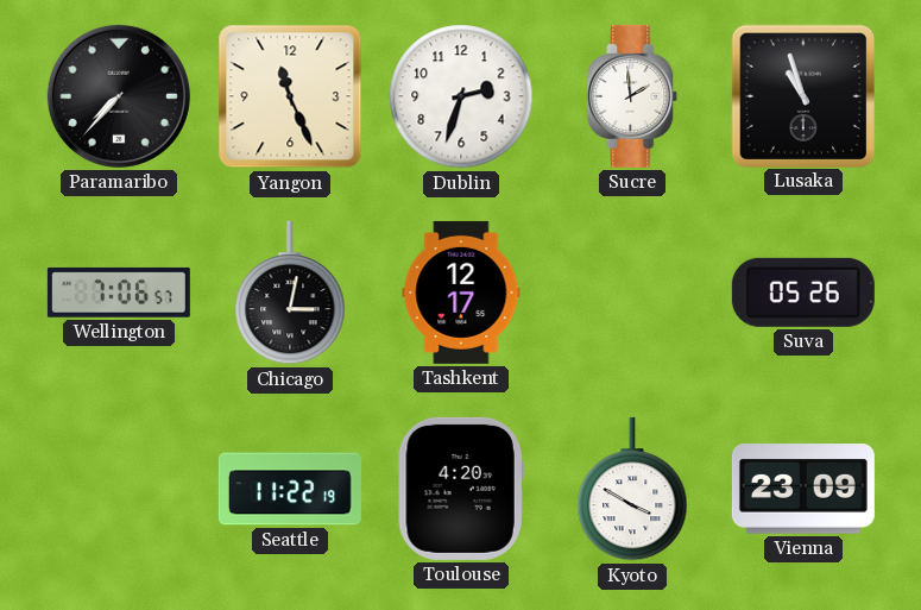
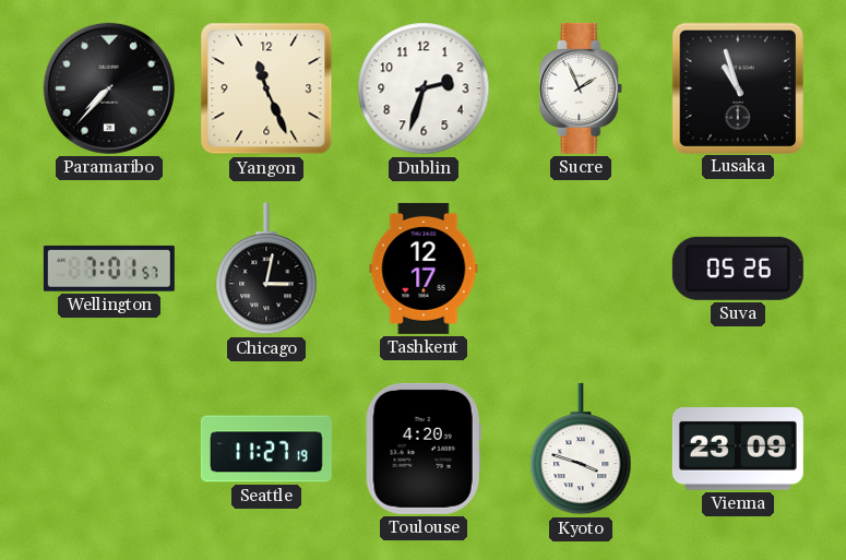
Sucre: 1:59 -> 1:56
Wellington: 7:06 -> 7:01
Seattle: 11:22 -> 11:27
Kyoto: 3:50 -> 3:48
